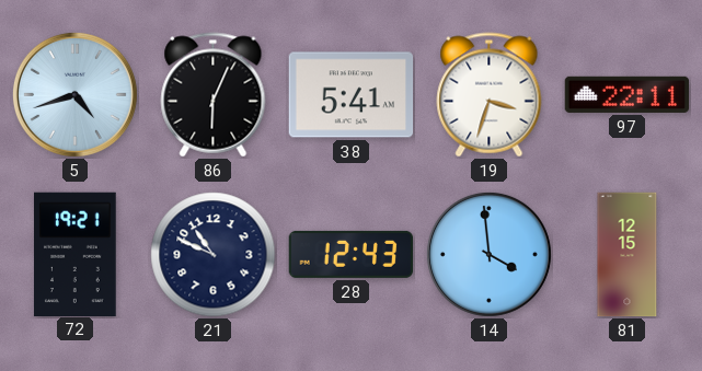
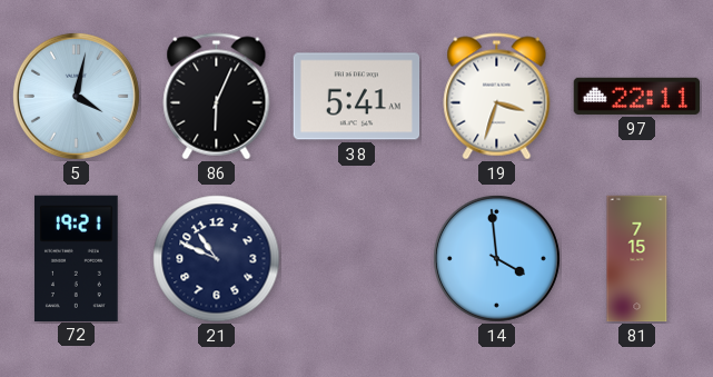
5: 4:42 -> 4:02
28: 12:43 -> none
81: 12:15 -> 7:15
